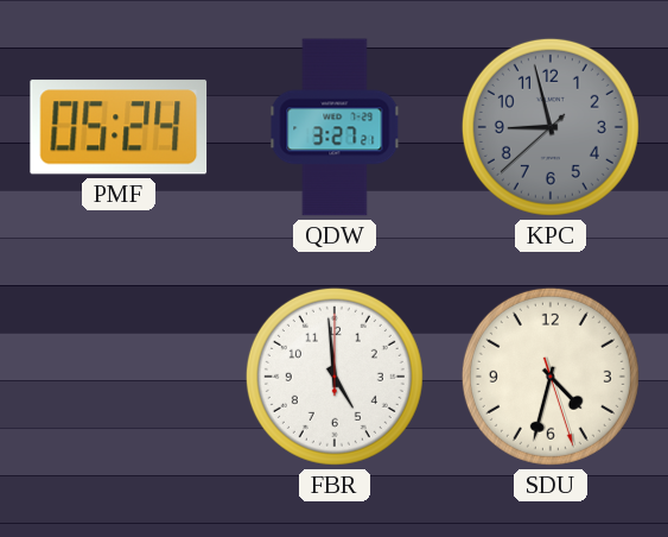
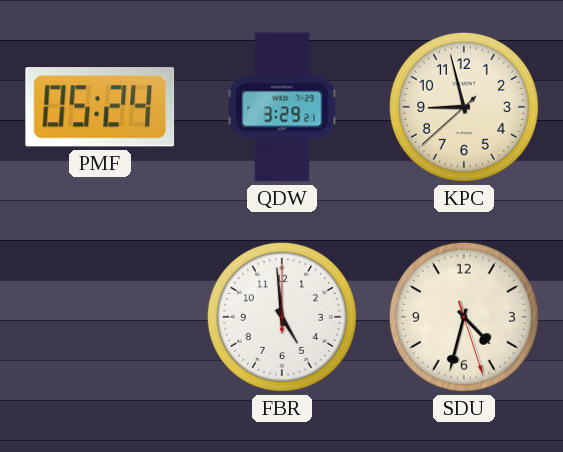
QDW: 3:27 -> 3:29
KPC dial: grey -> cream
